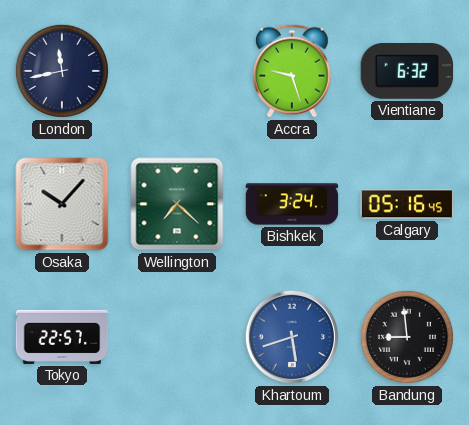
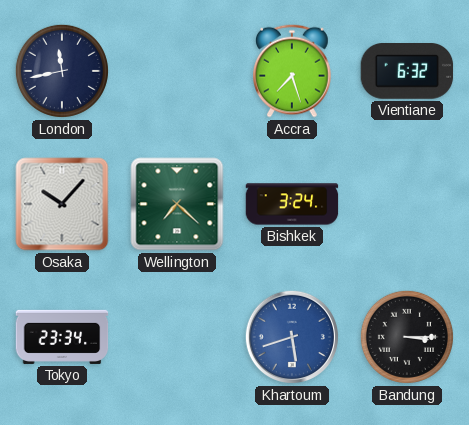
Accra: 9:27 -> 7:27
Calgary: 05:16 -> none
Tokyo: 22:57 -> 23:34
Bandung: 8:59 -> 3:15
